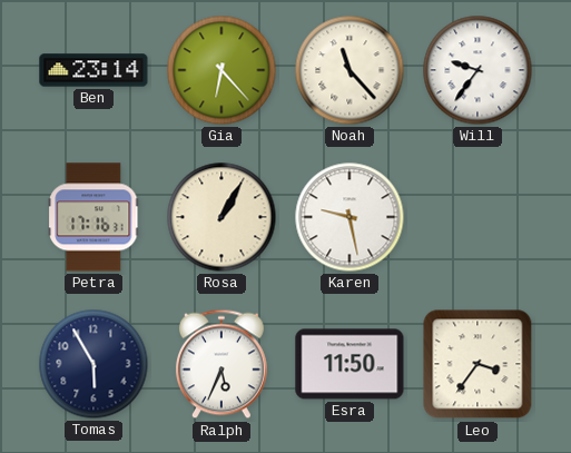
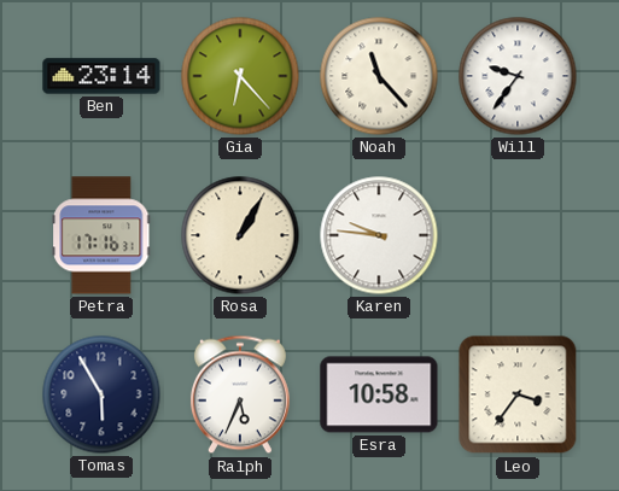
Karen: 9:28 -> 9:46
Esra: 11:50 -> 10:58
